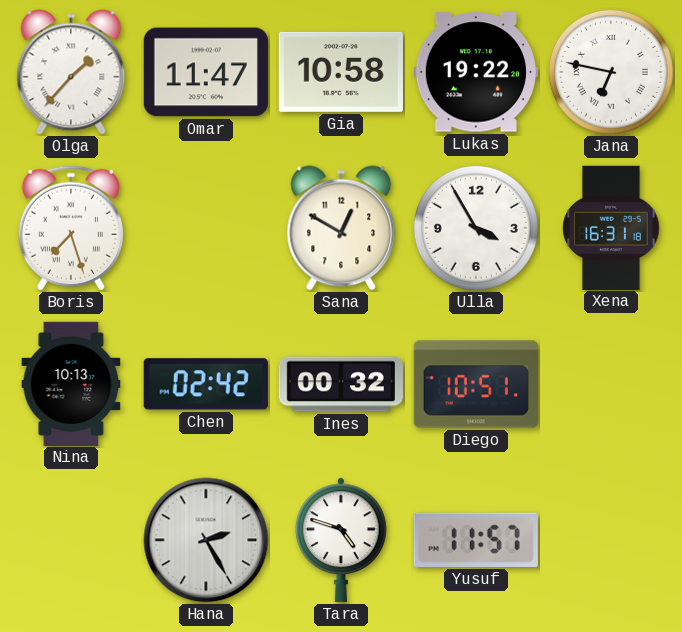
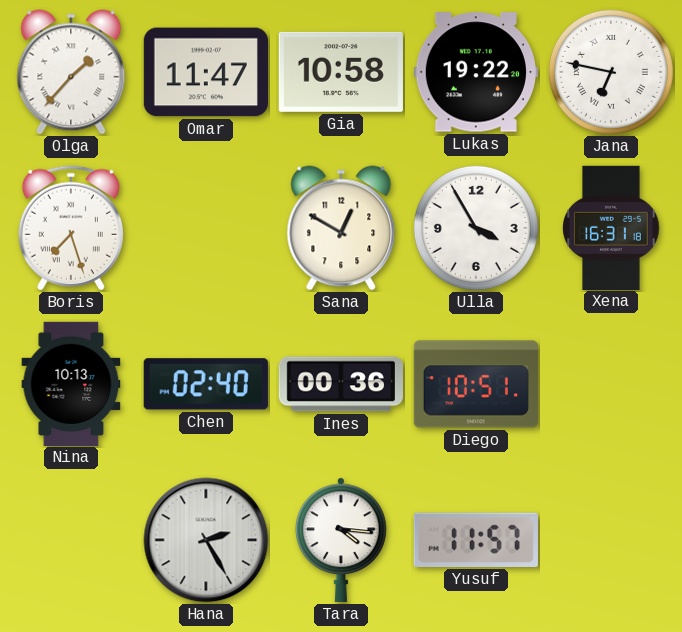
Chen: 02:42 -> 02:40
Ines: 00:32 -> 00:36
Tara: 4:48 -> 4:16
